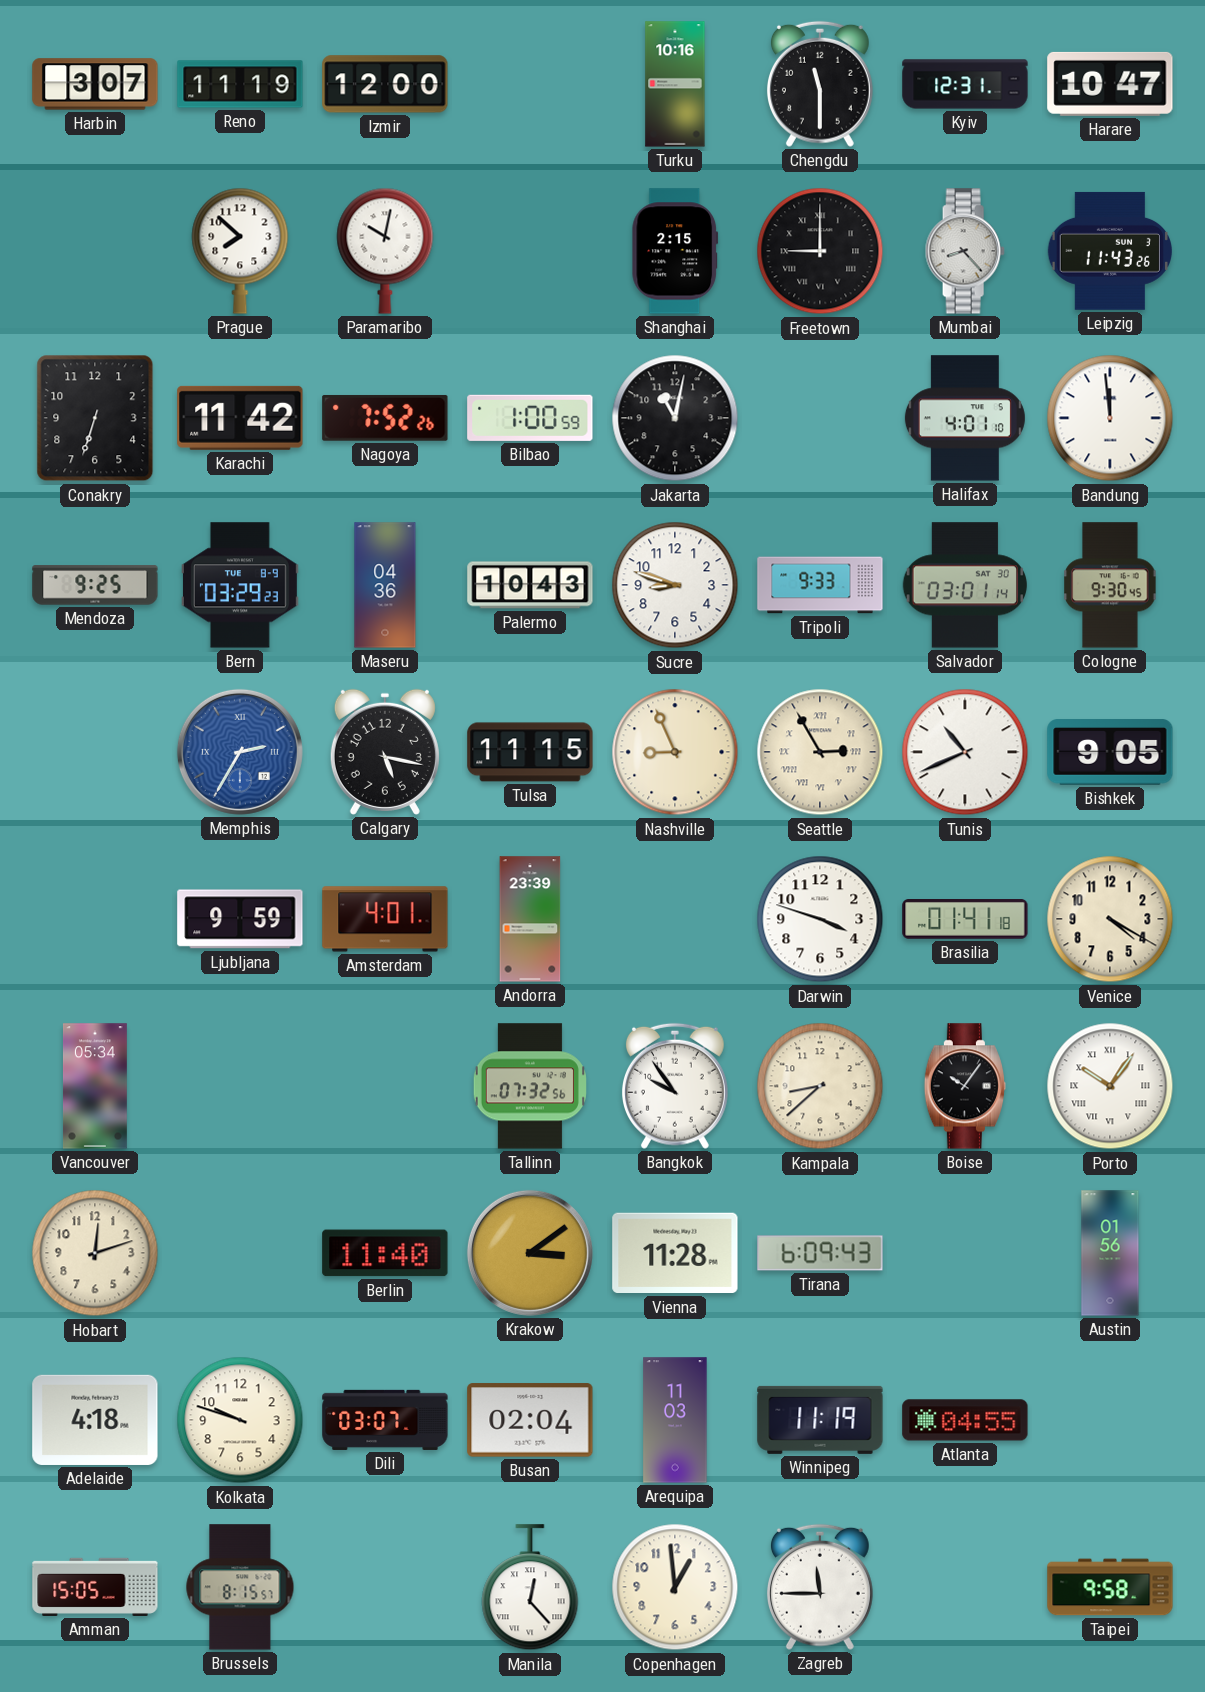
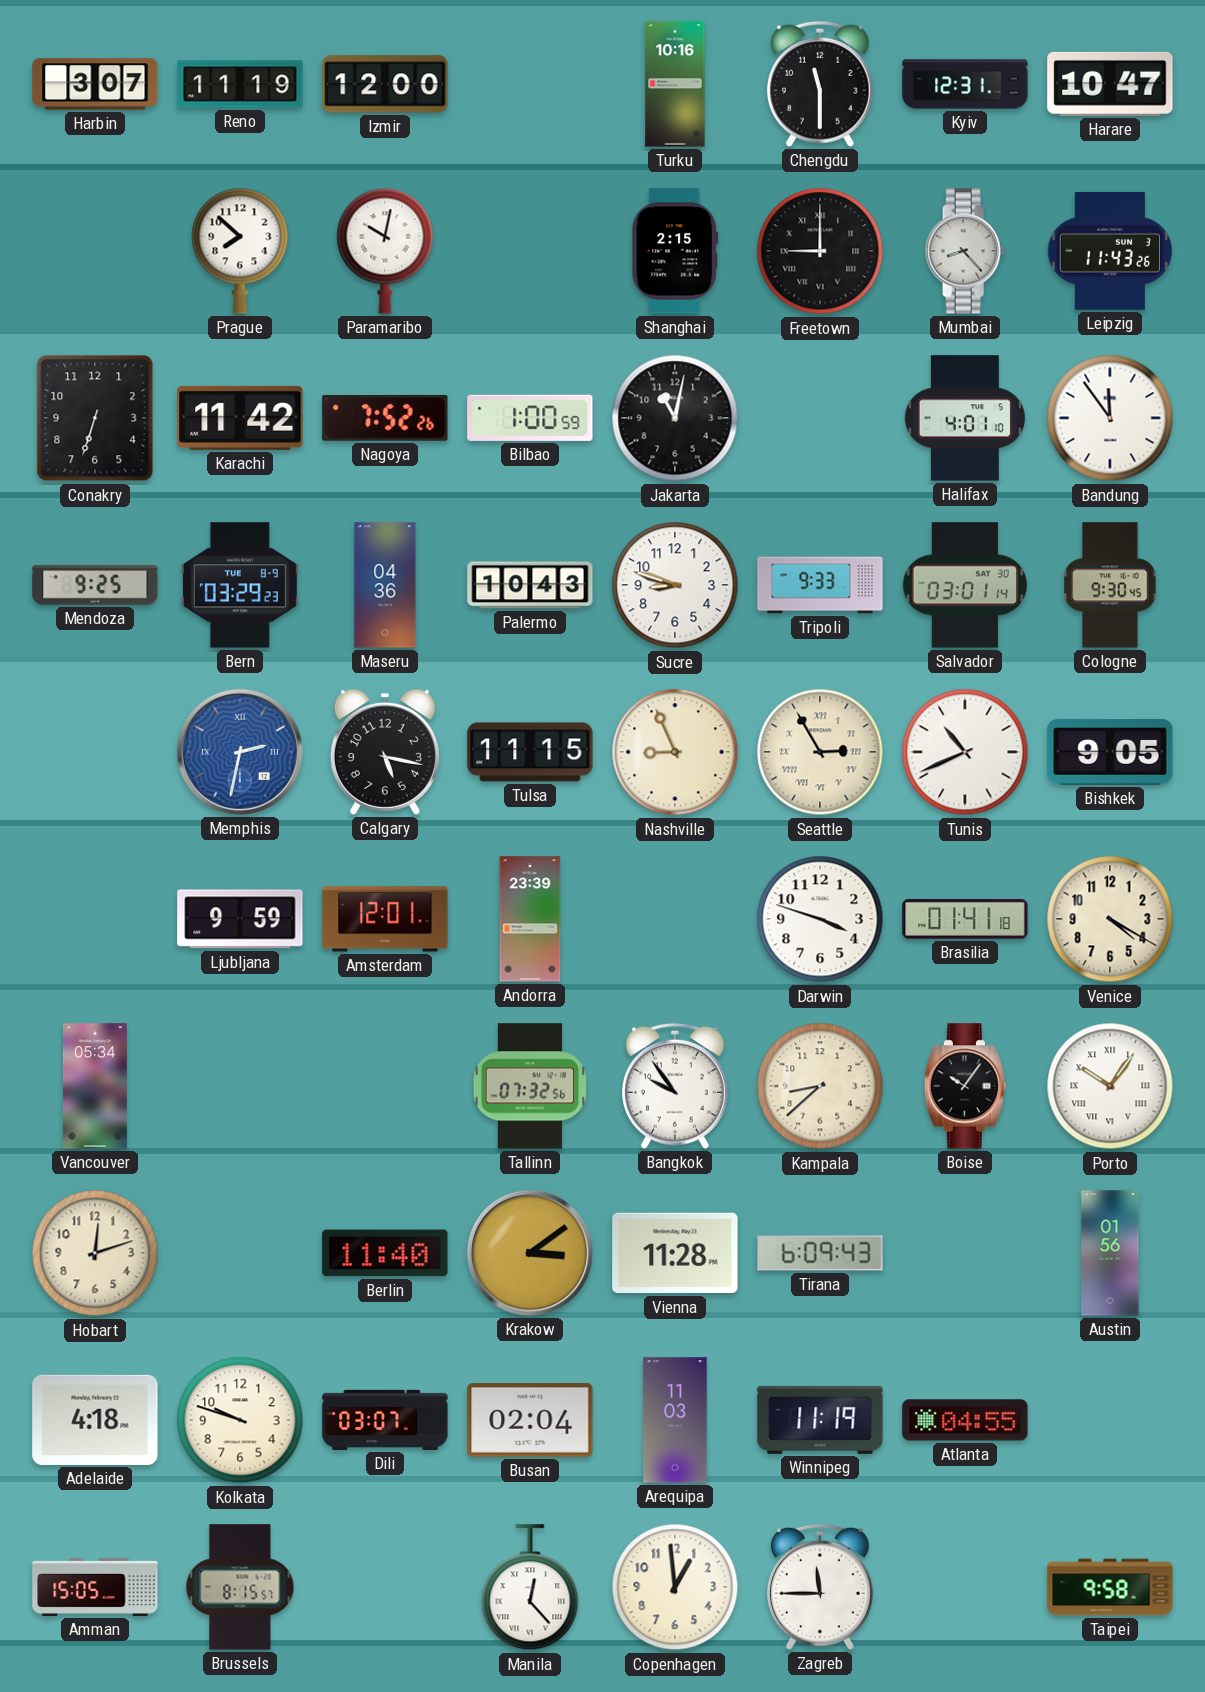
Bandung: 11:59 -> 11:54
Memphis: 2:35 -> 2:32
Amsterdam: 4:01 -> 12:01
